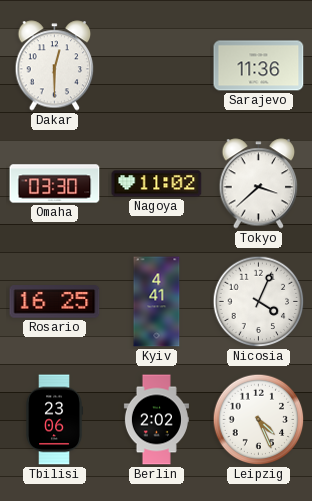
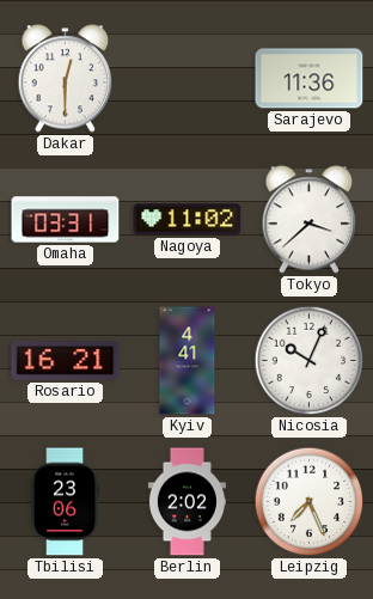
Omaha: 03:30 -> 03:31
Rosario: 16:25 -> 16:21
Nicosia: 4:04 -> 10:04
Leipzig: 4:26 -> 7:26
